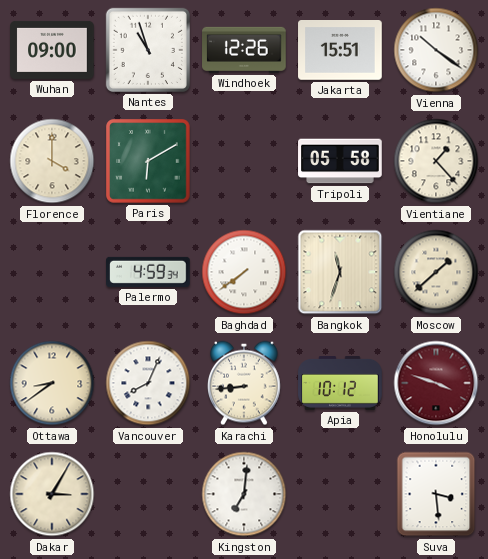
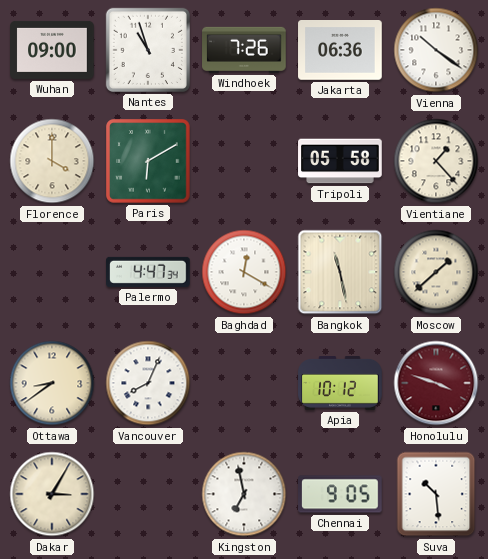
Windhoek: 12:26 -> 7:26
Jakarta: 15:51 -> 06:36
Palermo: 4:59 -> 4:47
Baghdad: 7:39 -> 12:20
Bangkok: 11:33 -> 11:28
Karachi: 8:44 -> none
Kingston: 7:01 -> 6:58
Chennai: none -> 9:05
Suva: 3:29 -> 10:29
